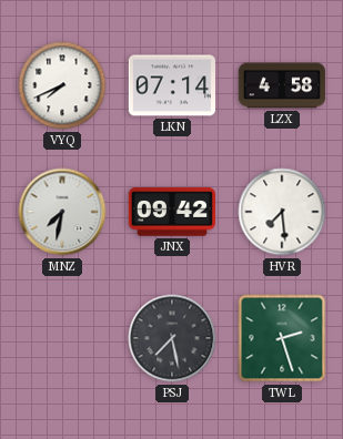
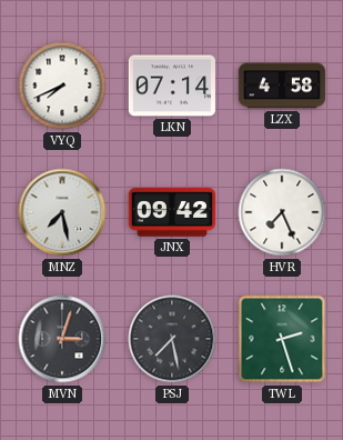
MNZ: 7:32 -> 7:28
HVR: 7:29 -> 7:26
MVN: none -> 3:03
